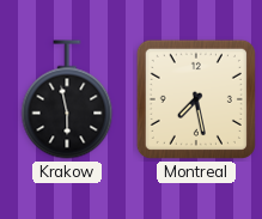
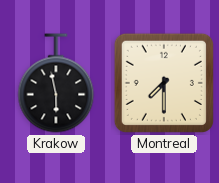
Montreal: 7:28 -> 7:30
